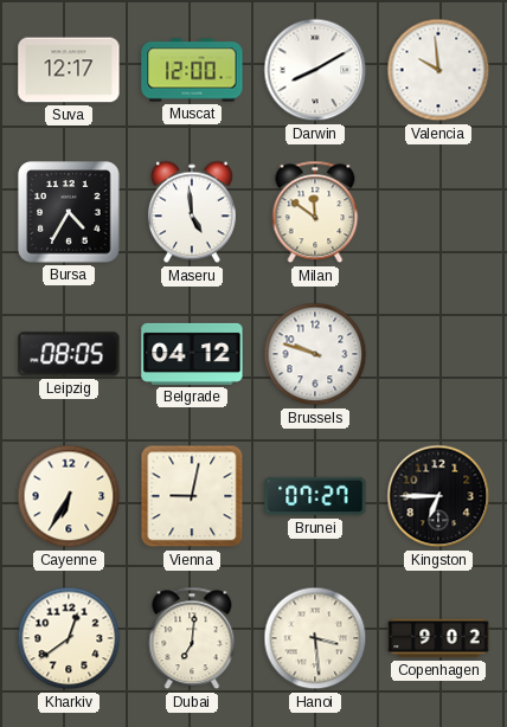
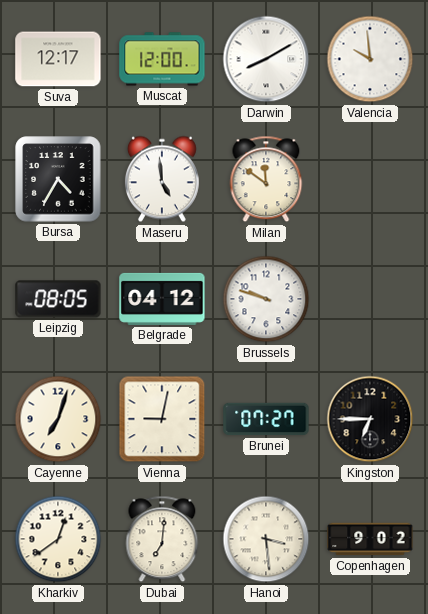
Cayenne: 6:35 -> 7:03
